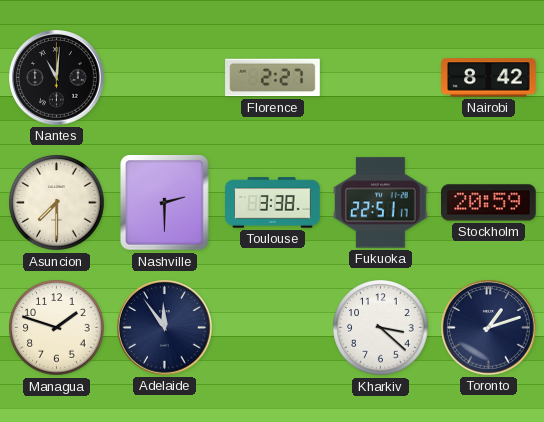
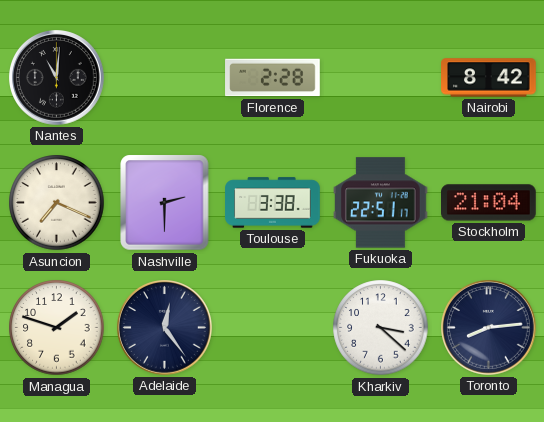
Florence: 2:27 -> 2:28
Asuncion: 7:30 -> 7:19
Stockholm: 20:59 -> 21:04
Adelaide: 11:54 -> 12:24
Toronto: 1:12 -> 8:14
